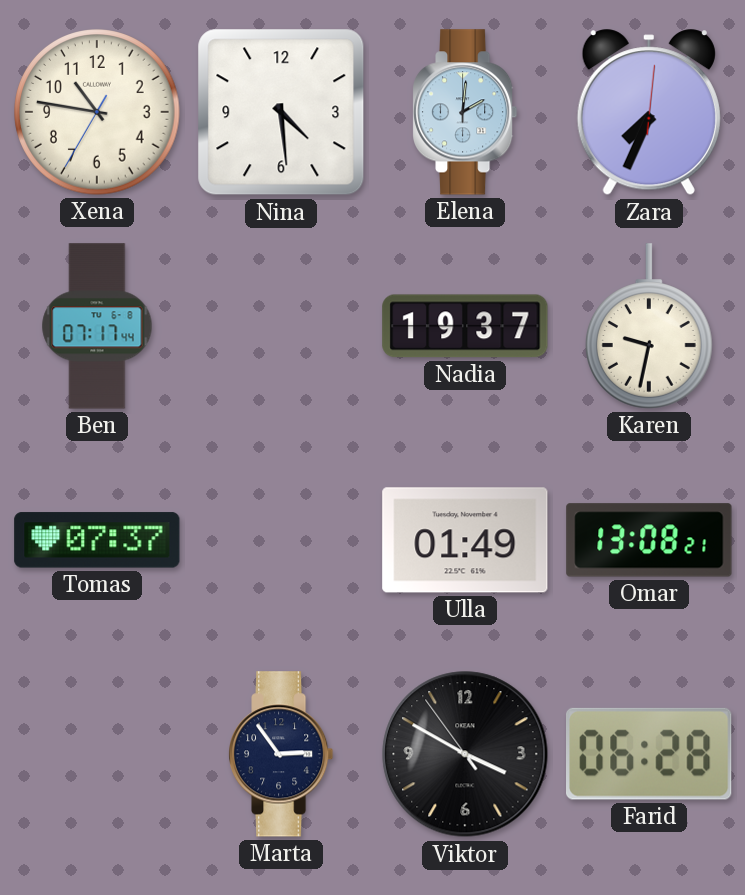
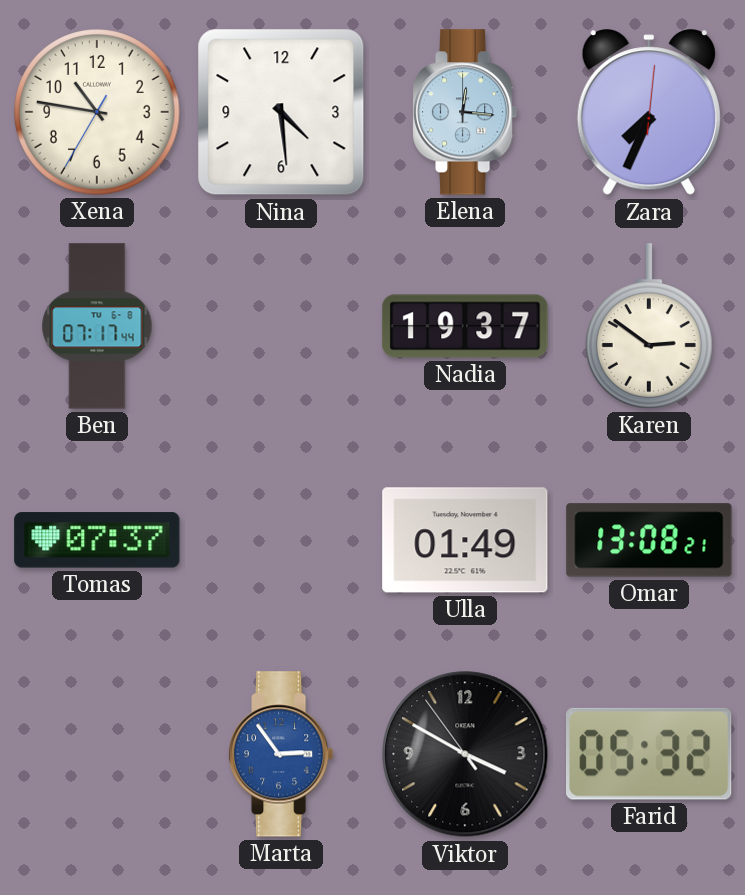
Elena: 2:01 -> 12:16
Karen: 9:32 -> 2:51
Marta dial: navy -> blue
Farid: 06:28 -> 05:32
